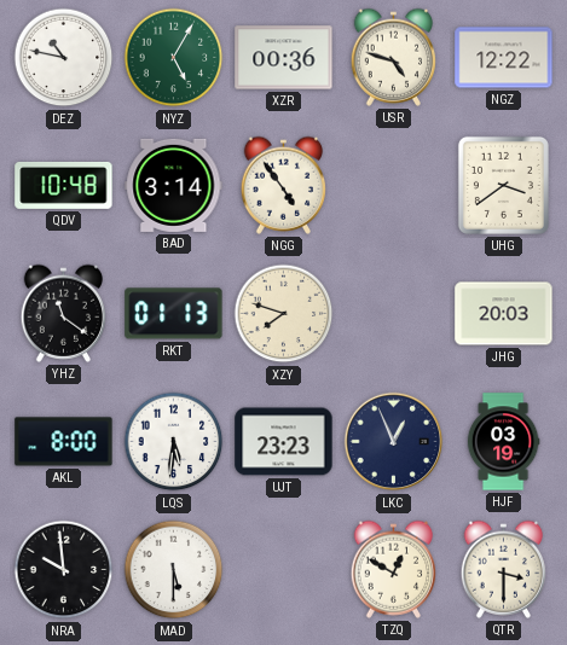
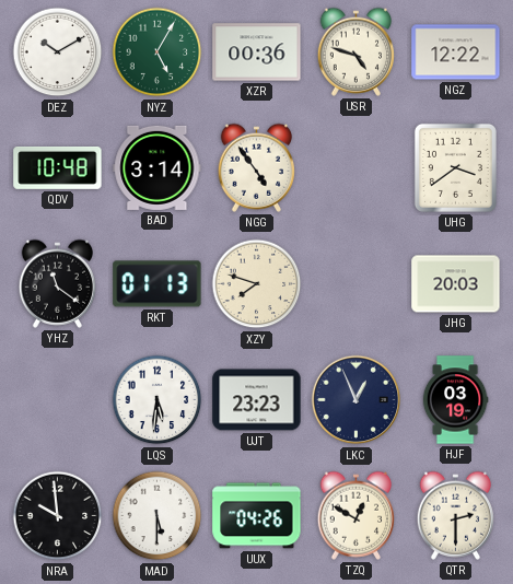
DEZ: 10:47 -> 10:10
AKL: 8:00 -> none
UUX: none -> 04:26
QTR: 3:30 -> 2:30
